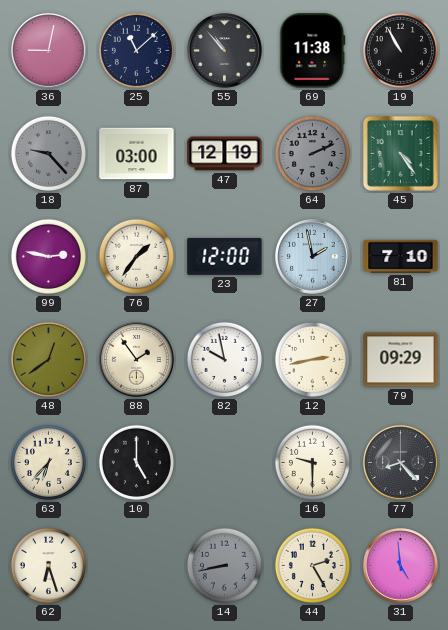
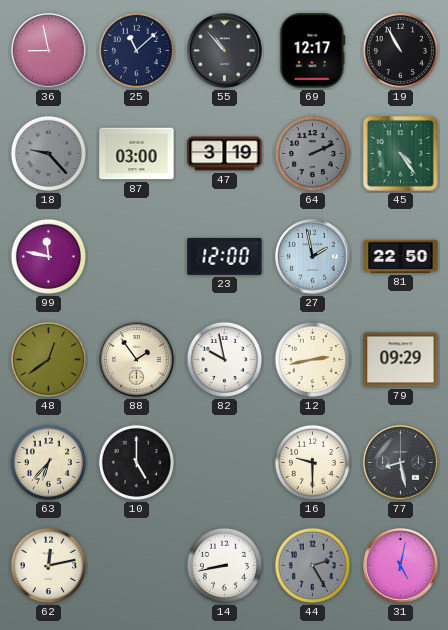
36: 9:02 -> 8:58
69: 11:38 -> 12:17
47: 12:19 -> 3:19
99: 2:47 -> 11:47
76: 1:36 -> none
81: 7:10 -> 22:50
77: 8:23 -> 8:28
62: 6:27 -> 12:13
14 dial: grey -> white
44 dial: cream -> grey
31: 4:59 -> 5:02
